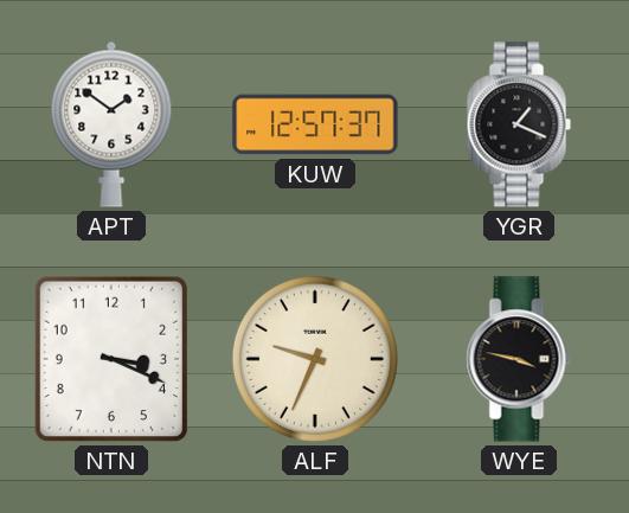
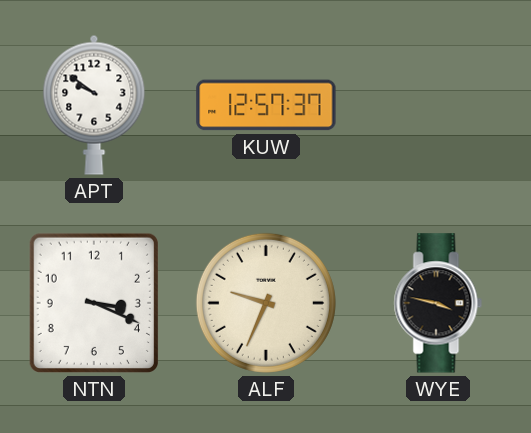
APT: 1:51 -> 9:51
YGR: 1:19 -> none
